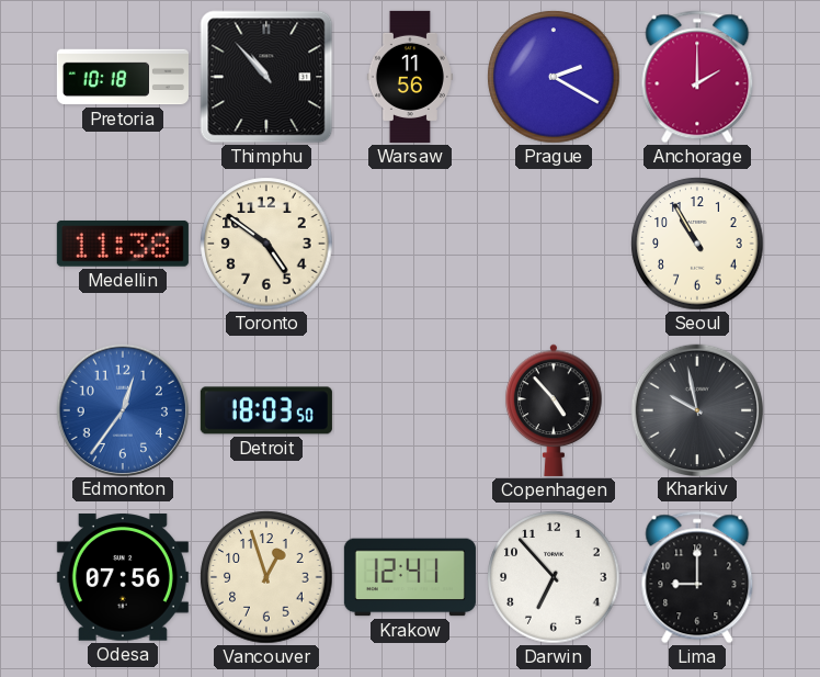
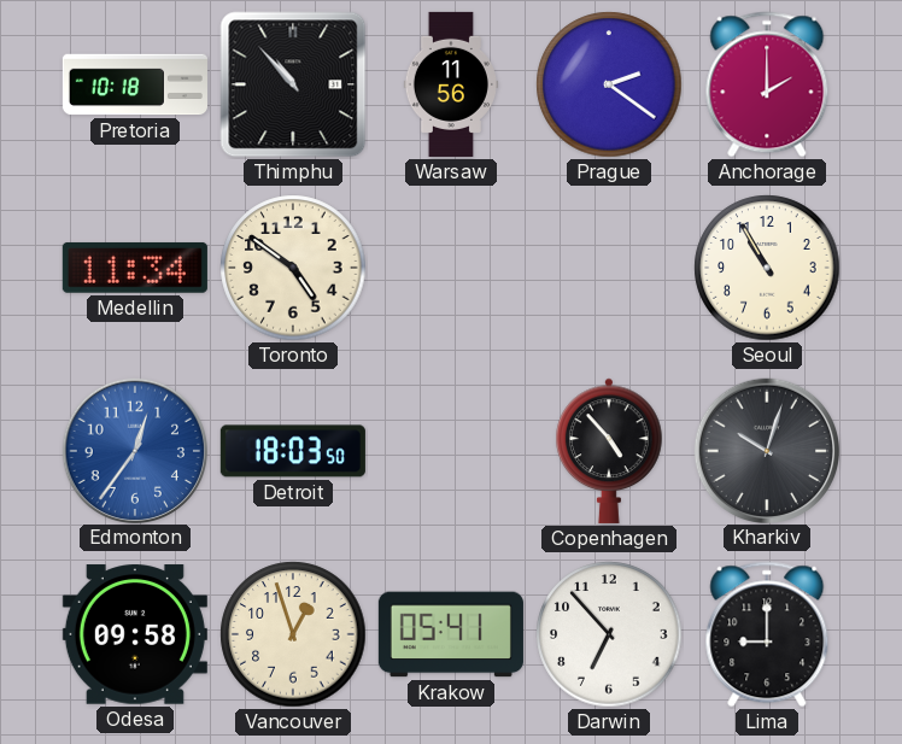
Prague: 2:20 -> 2:21
Medellin: 11:38 -> 11:34
Kharkiv: 9:58 -> 10:03
Odesa: 07:56 -> 09:58
Krakow: 12:41 -> 05:41
